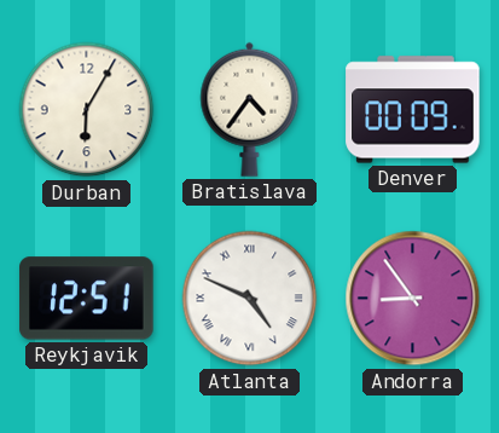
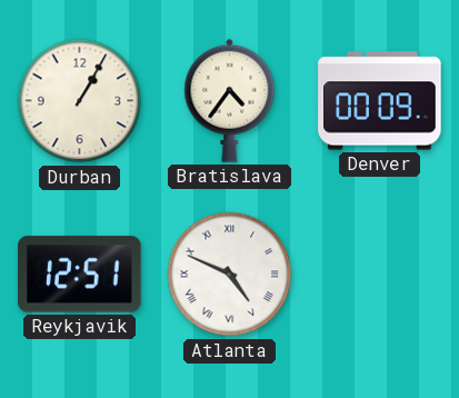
Durban: 6:05 -> 1:05
Andorra: 8:54 -> none
